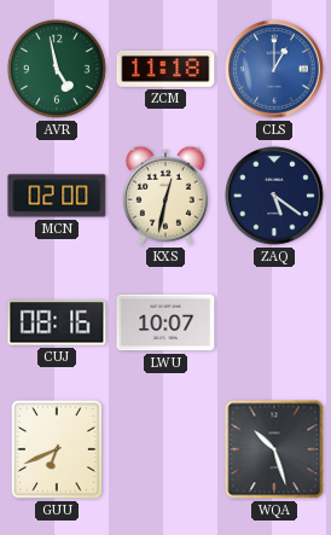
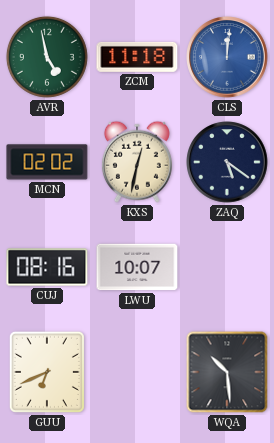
CLS: 1:00 -> 12:01
MCN: 02:00 -> 02:02
WQA: 10:27 -> 10:29
